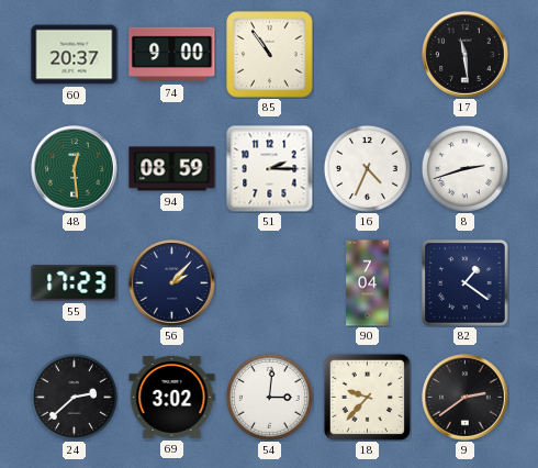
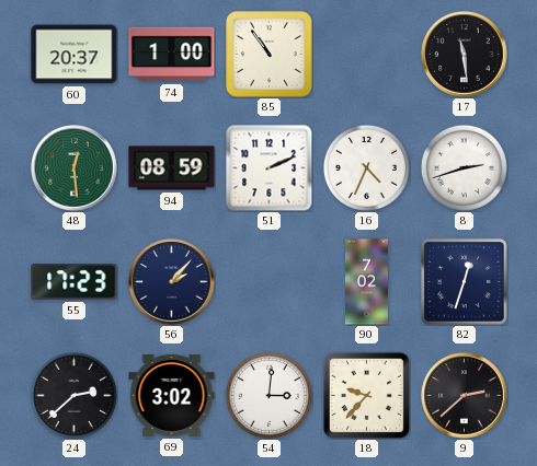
74: 9:00 -> 1:00
51: 2:15 -> 2:11
90: 7:04 -> 7:02
82: 1:21 -> 12:33
9: 2:39 -> 2:38
